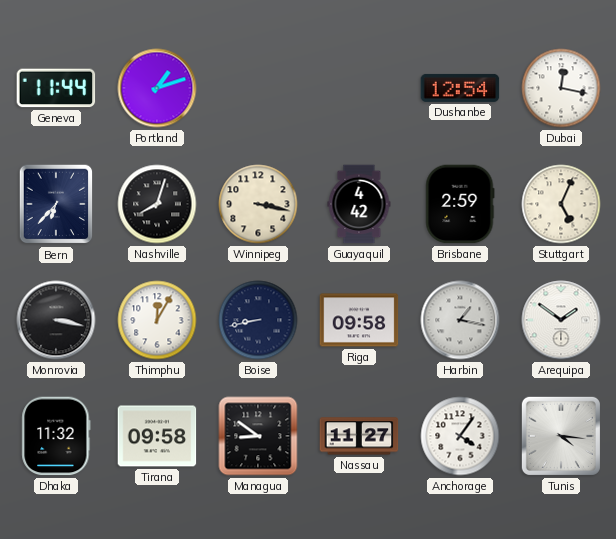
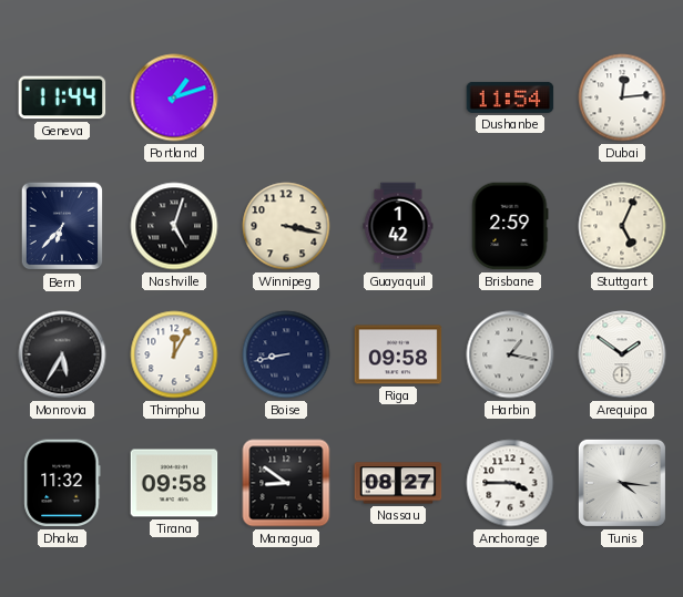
Dushanbe: 12:54 -> 11:54
Dubai: 12:17 -> 12:14
Nashville: 8:03 -> 5:03
Guayaquil: 4:42 -> 1:42
Monrovia: 3:17 -> 5:35
Nassau: 11:27 -> 08:27
Anchorage: 4:06 -> 3:45
